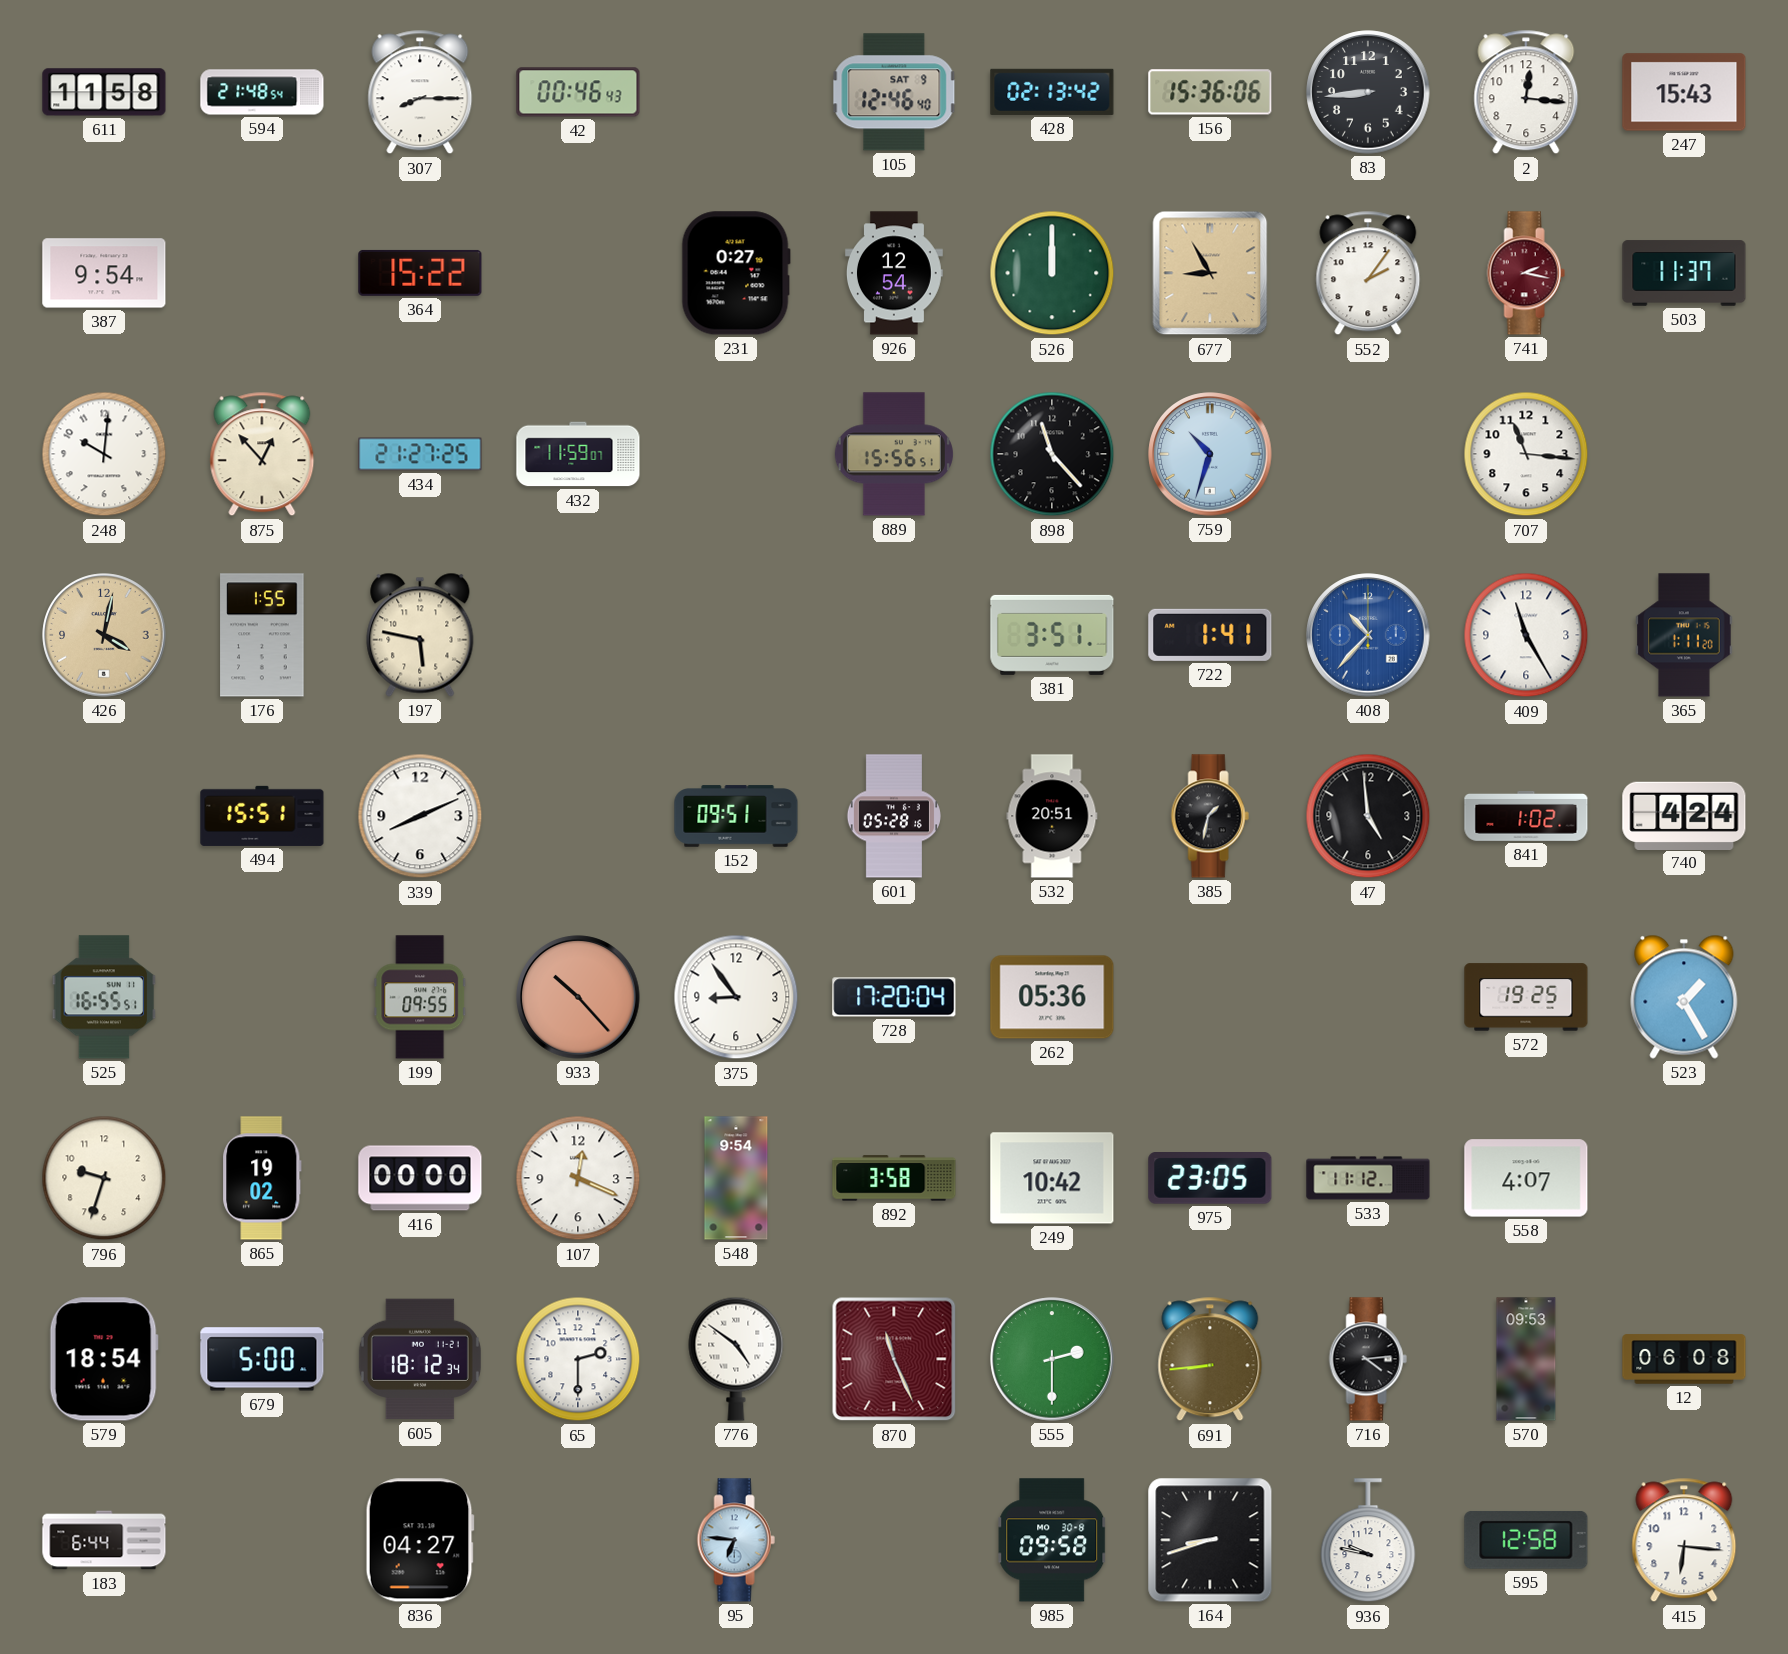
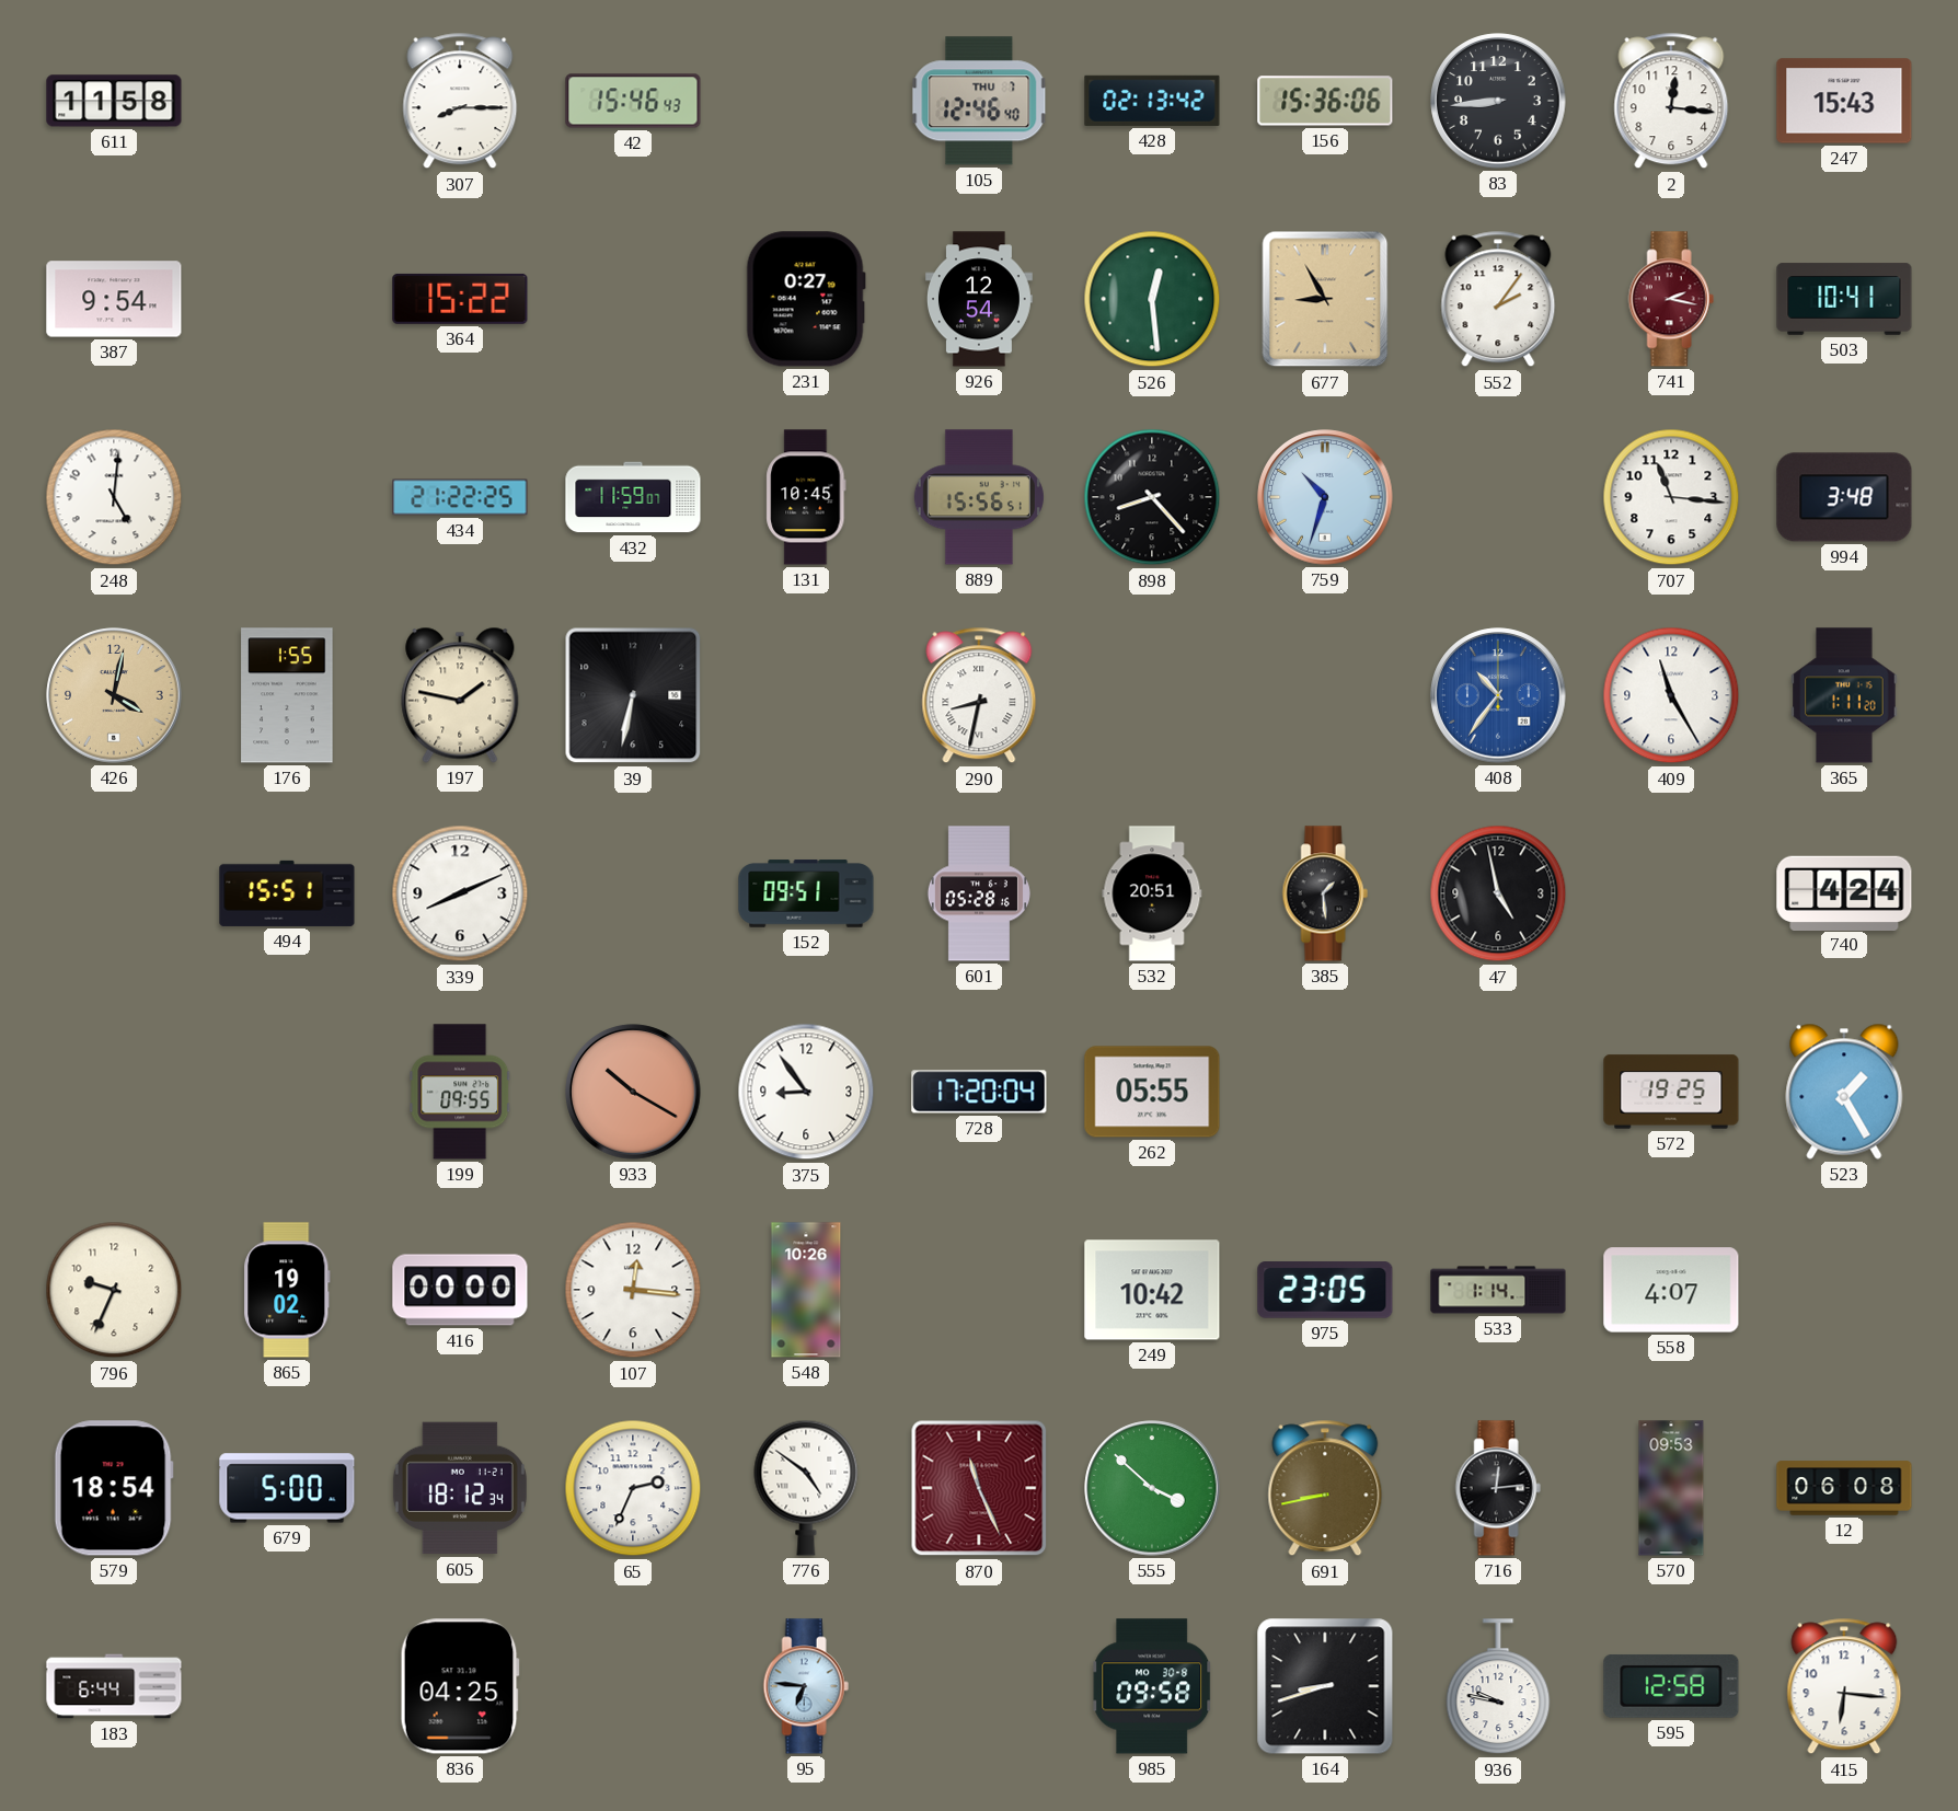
594: 21:48 -> none
42: 00:46 -> 15:46
105 date: SAT 9 -> THU 7
526: 12:00 -> 12:29
503: 11:37 -> 10:41
248: 10:01 -> 5:01
875: 12:53 -> none
434: 21:27 -> 21:22
131: none -> 10:45
898: 11:23 -> 8:23
994: none -> 3:48
197: 5:47 -> 1:47
39: none -> 6:32
290: none -> 8:32
381: 3:51 -> none
722: 1:41 -> none
408: 10:37 -> 10:36
385: 1:32 -> 1:29
47: 4:59 -> 4:58
841: 1:02 -> none
525: 16:55 -> none
933: 10:23 -> 10:20
262: 05:36 -> 05:55
796: 9:33 -> 9:34
107: 12:19 -> 12:16
548: 9:54 -> 10:26
892: 3:58 -> none
533: 11:12 -> 1:14
65: 2:30 -> 2:34
555: 2:30 -> 3:52
691: 8:44 -> 8:43
716: 4:14 -> 12:14
836: 04:27 -> 04:25
